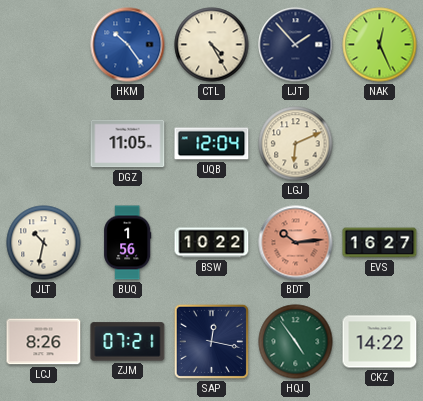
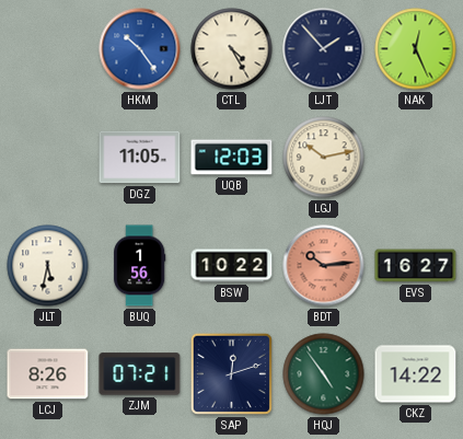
UQB: 12:04 -> 12:03
LGJ: 6:11 -> 10:13
JLT: 10:32 -> 5:32
SAP: 12:17 -> 12:12
